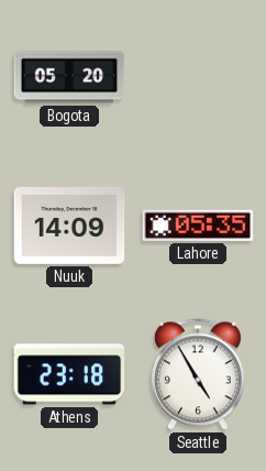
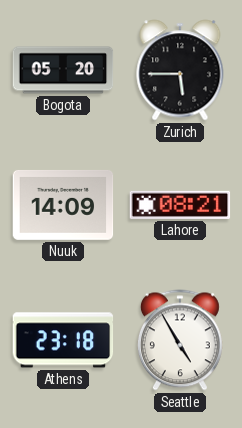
Zurich: none -> 5:45
Lahore: 05:35 -> 08:21
